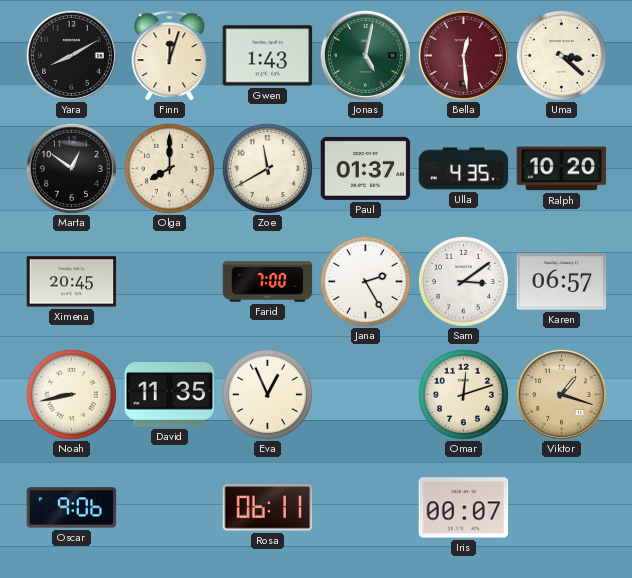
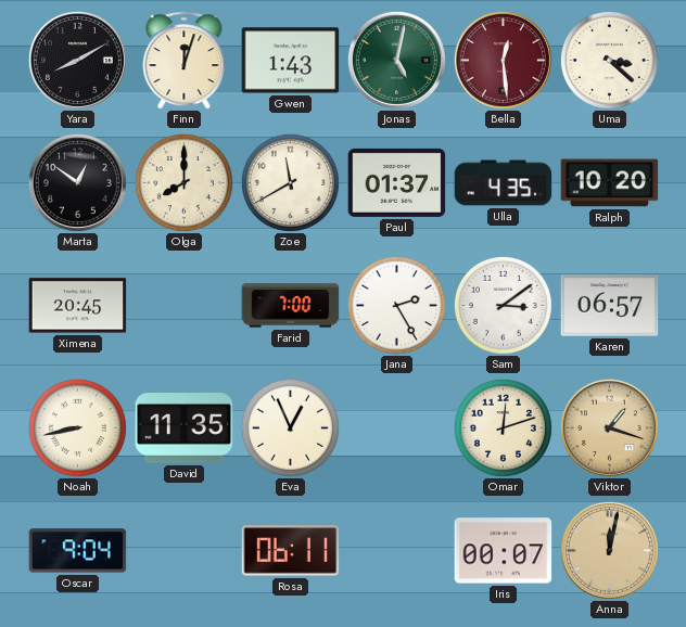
Oscar: 9:06 -> 9:04
Anna: none -> 12:02
